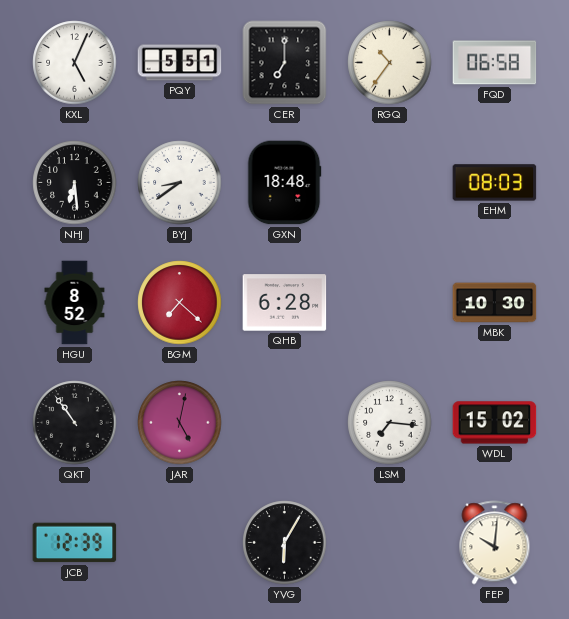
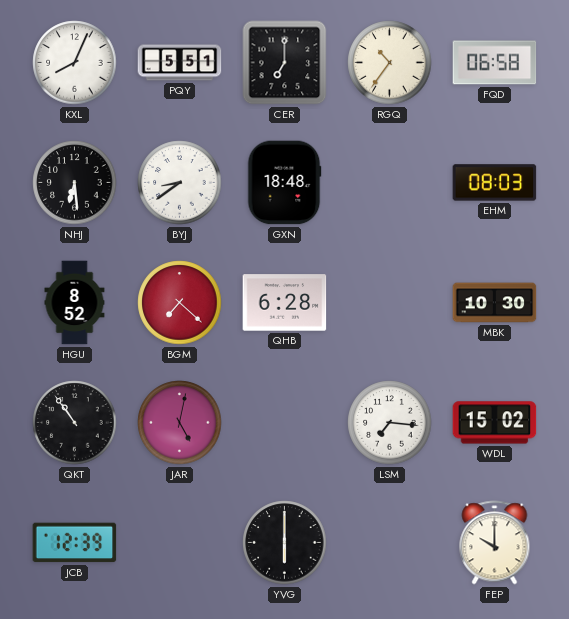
KXL: 5:04 -> 8:04
YVG: 6:05 -> 6:00
FEP: 10:01 -> 10:00
